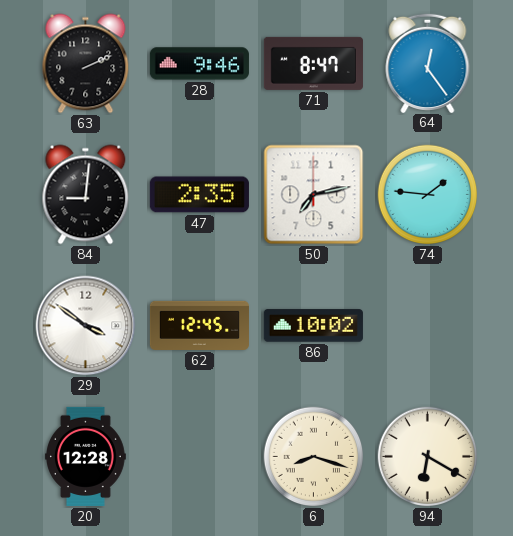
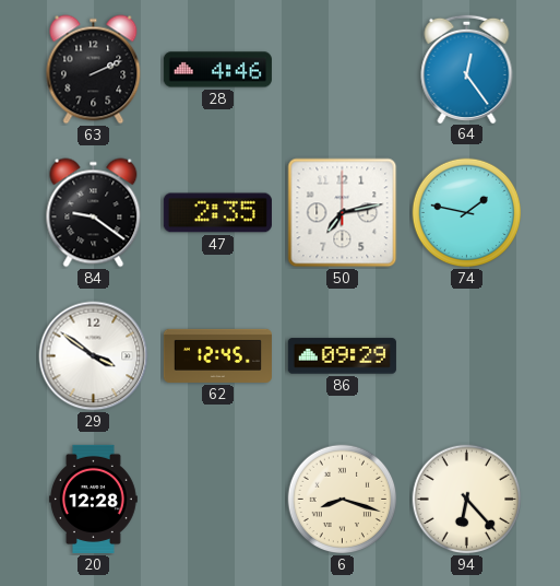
28: 9:46 -> 4:46
71: 8:47 -> none
84: 9:01 -> 9:21
74: 1:46 -> 1:47
86: 10:02 -> 09:29
94: 6:20 -> 6:23
